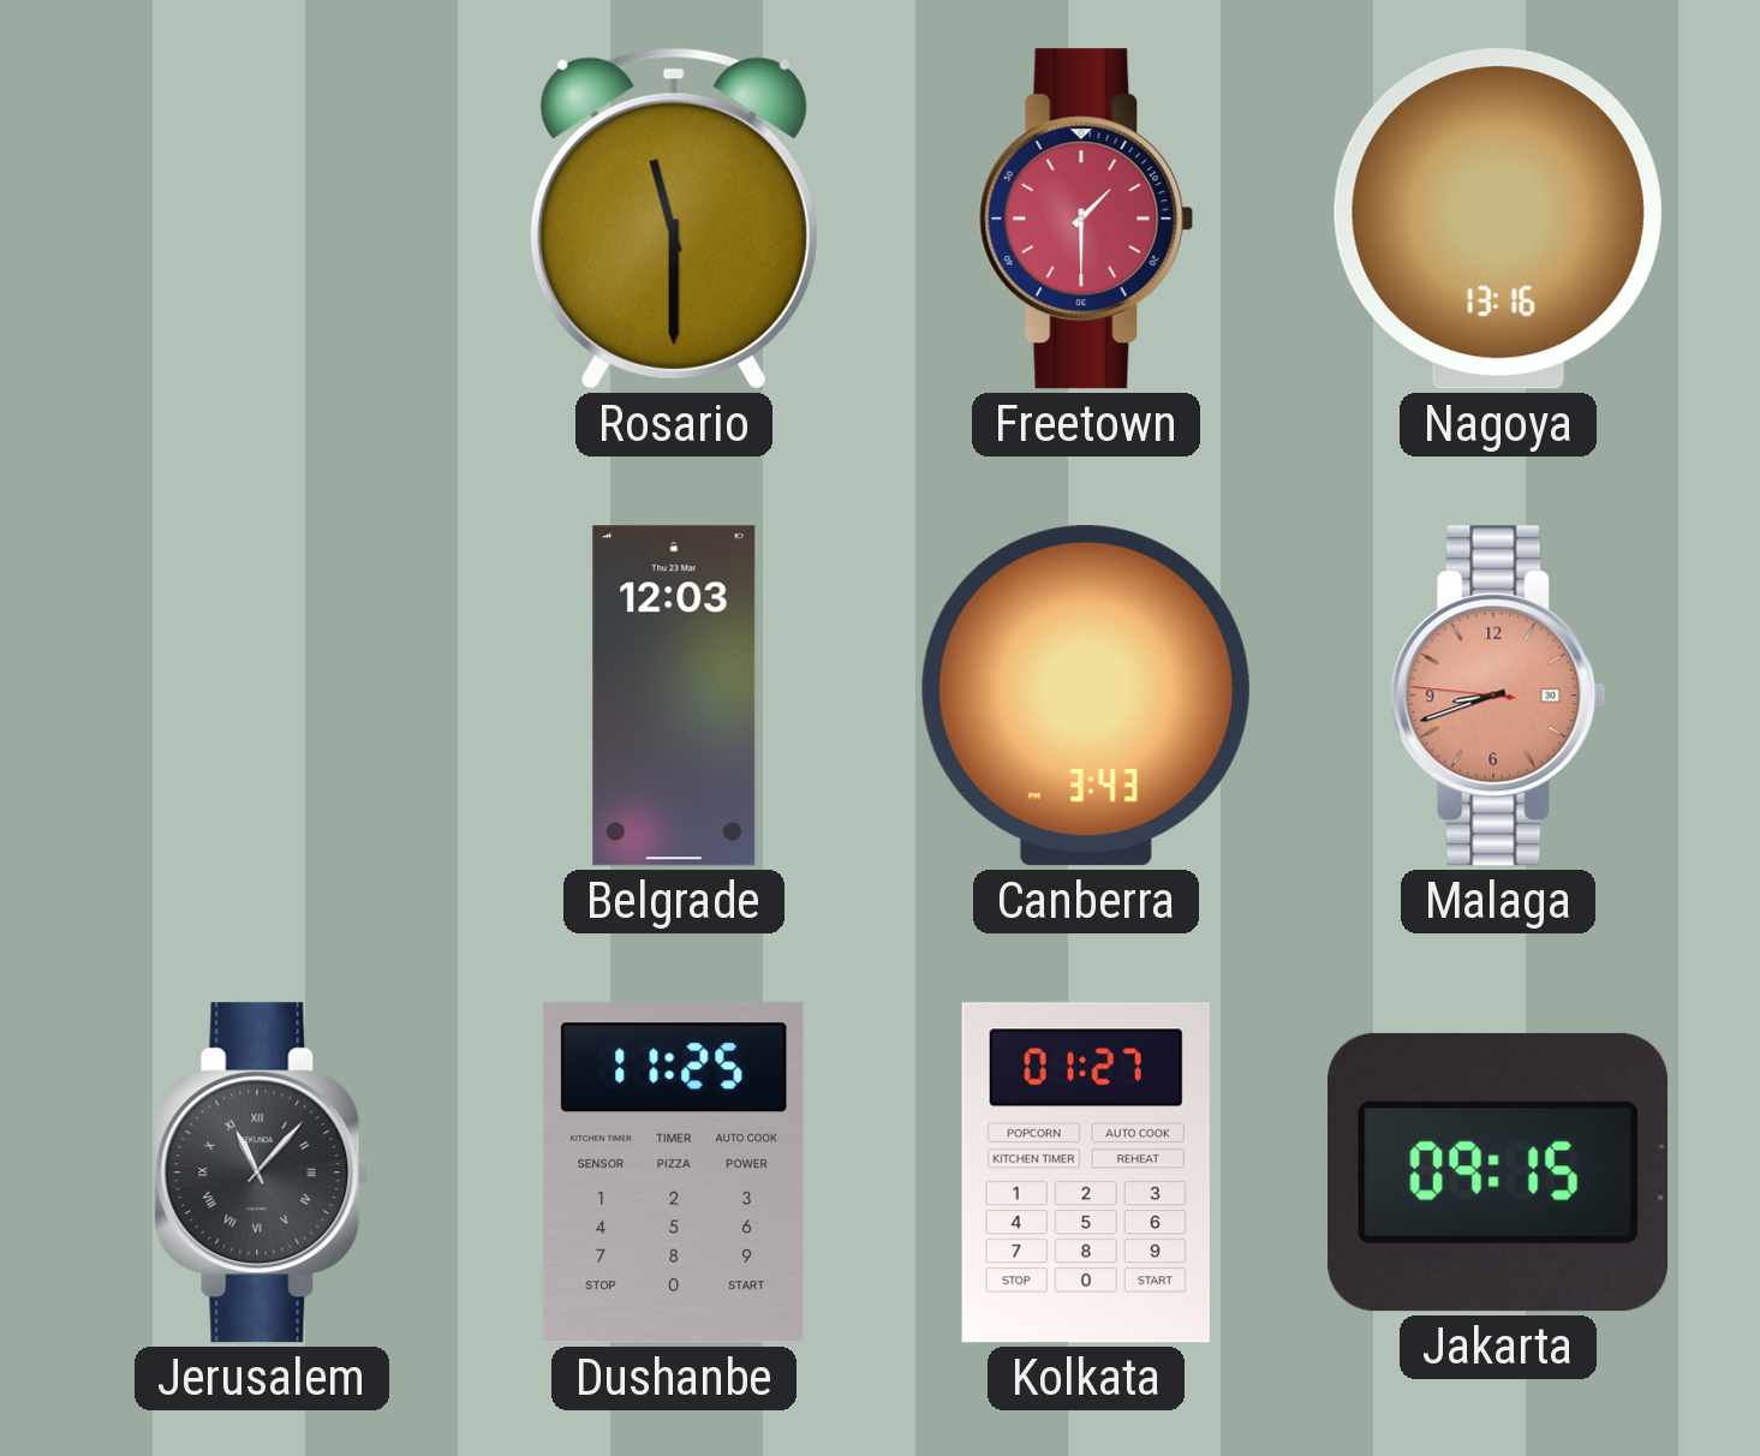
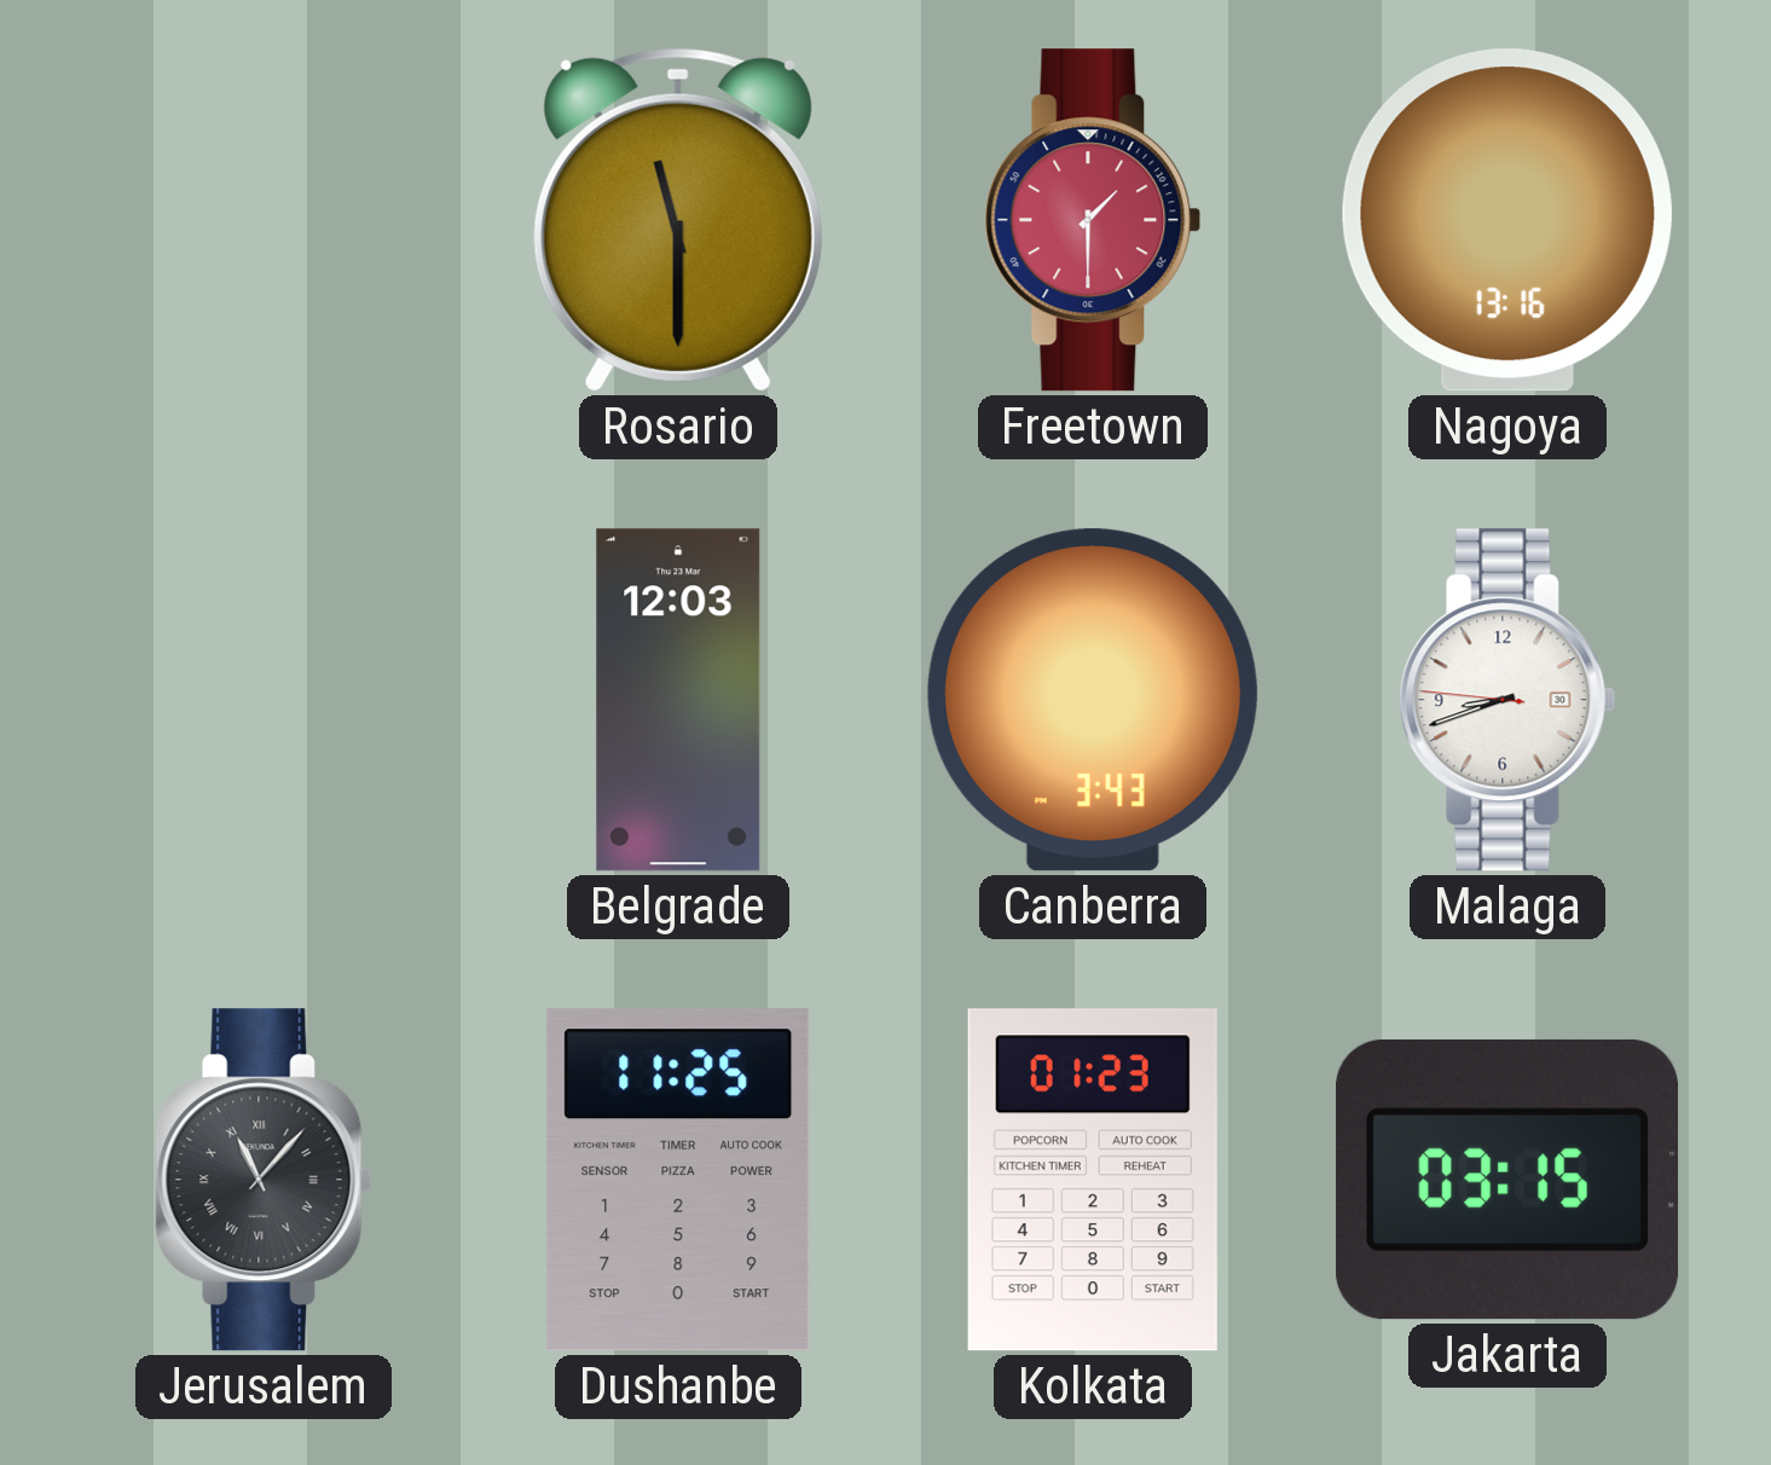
Malaga dial: salmon -> white
Kolkata: 01:27 -> 01:23
Jakarta: 09:15 -> 03:15
